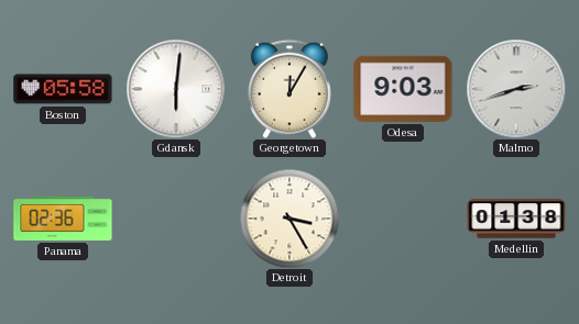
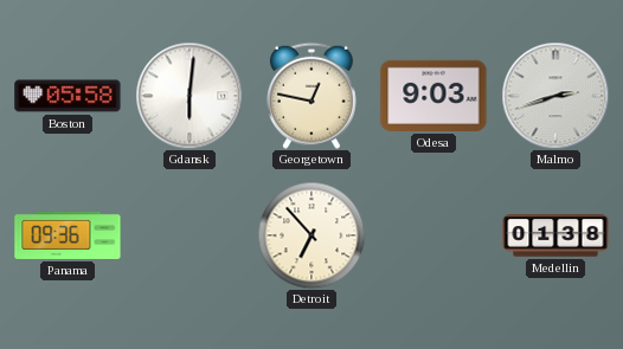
Georgetown: 12:05 -> 12:47
Panama: 02:36 -> 09:36
Detroit: 3:25 -> 6:53
